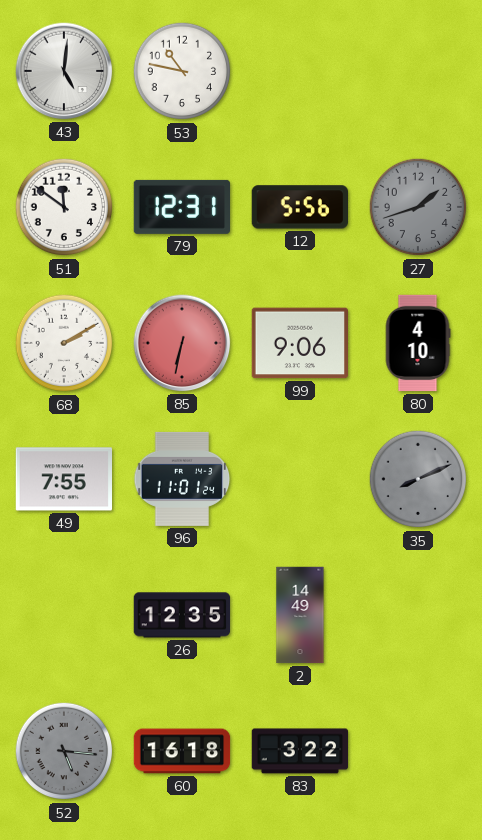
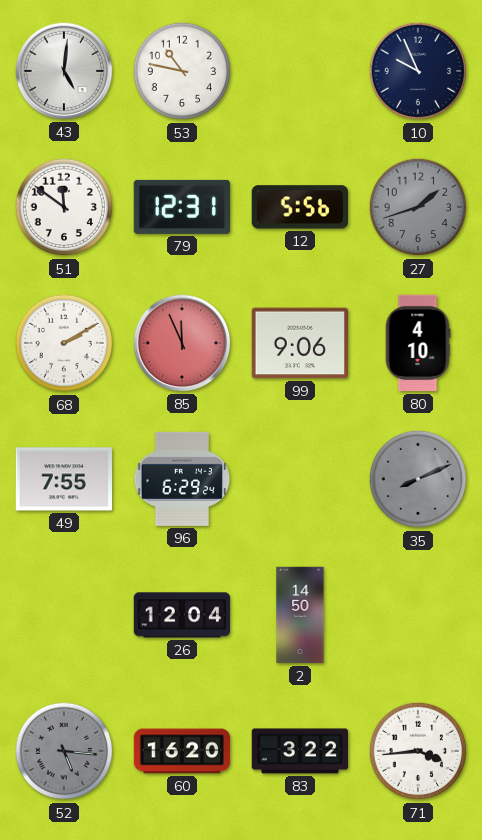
10: none -> 9:56
85: 6:32 -> 11:56
96: 11:01 -> 6:29
26: 12:35 -> 12:04
2: 14:49 -> 14:50
60: 16:18 -> 16:20
71: none -> 3:44
